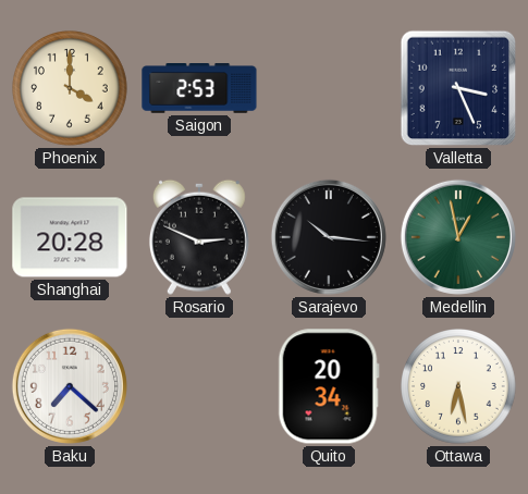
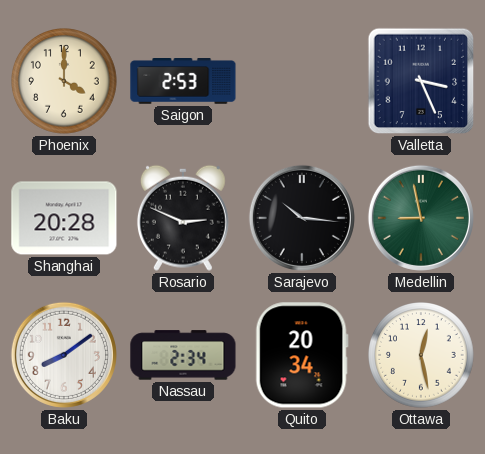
Medellin: 12:58 -> 8:58
Baku: 7:22 -> 8:09
Nassau: none -> 2:34
Ottawa: 6:28 -> 12:28
